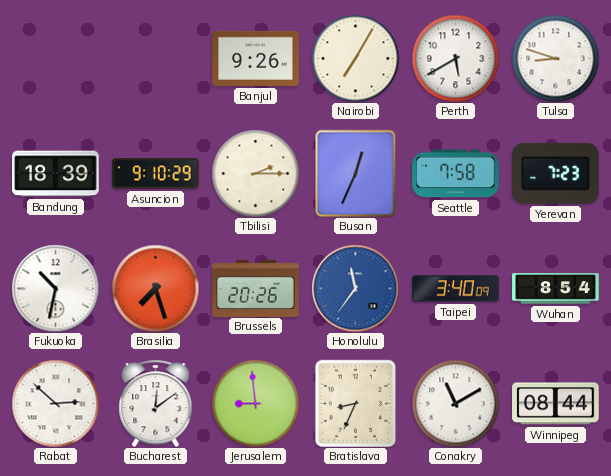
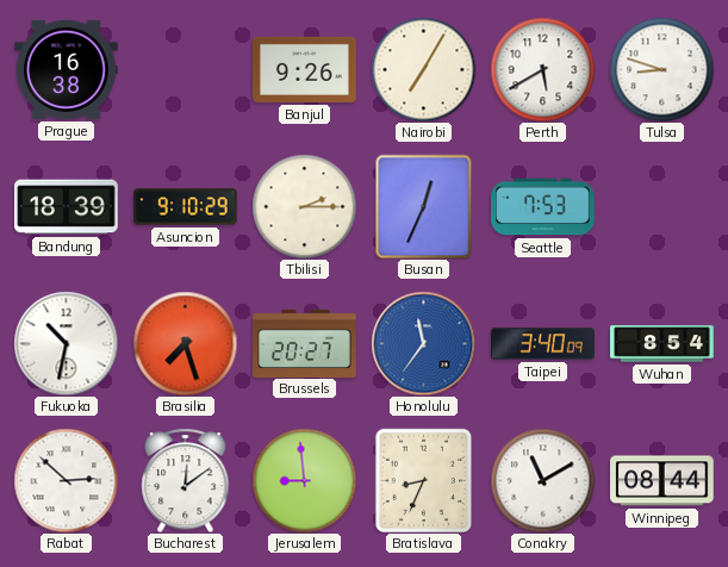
Prague: none -> 16:38
Seattle: 7:58 -> 7:53
Yerevan: 7:23 -> none
Brussels: 20:26 -> 20:27
